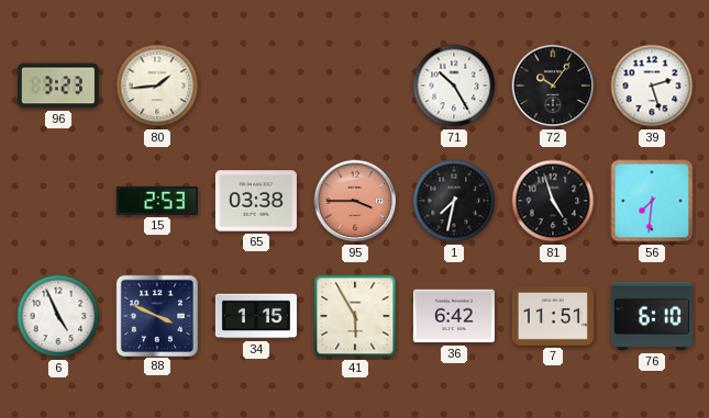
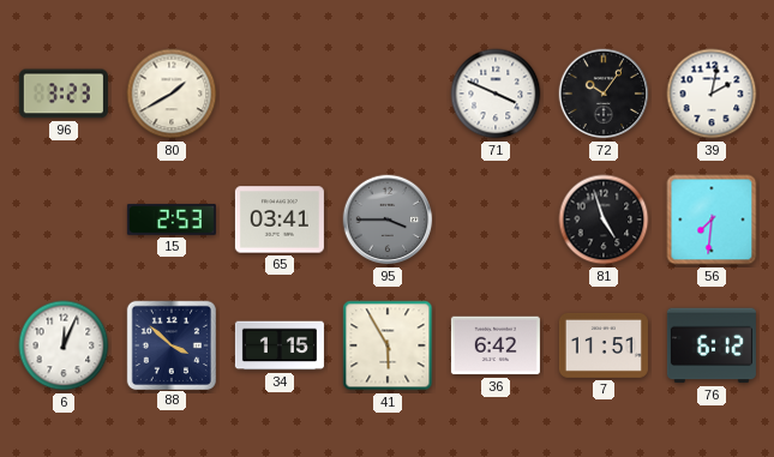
80: 1:44 -> 1:40
71: 10:25 -> 3:49
39: 2:27 -> 2:02
65: 03:38 -> 03:41
95 dial: salmon -> grey
1: 7:32 -> none
6: 4:56 -> 12:04
88: 3:49 -> 3:52
76: 6:10 -> 6:12
